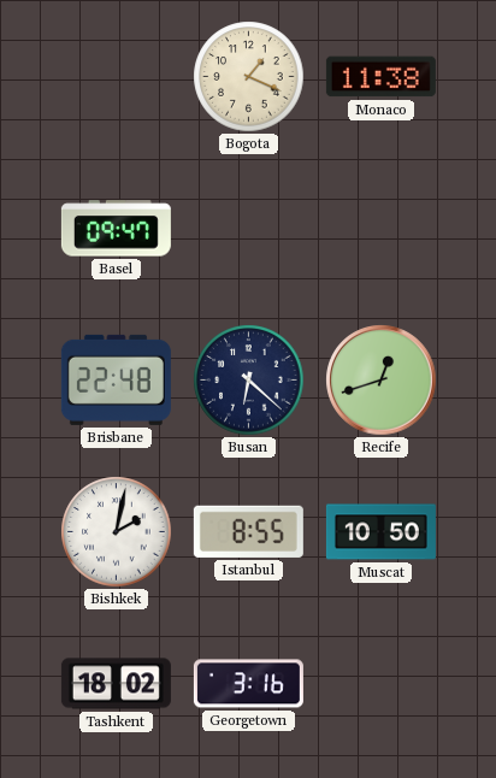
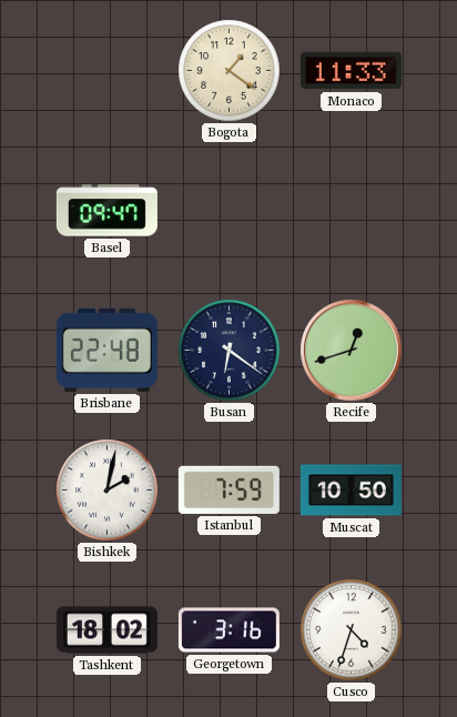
Bogota: 1:19 -> 1:21
Monaco: 11:38 -> 11:33
Busan: 6:22 -> 6:21
Istanbul: 8:55 -> 7:59
Cusco: none -> 4:33
